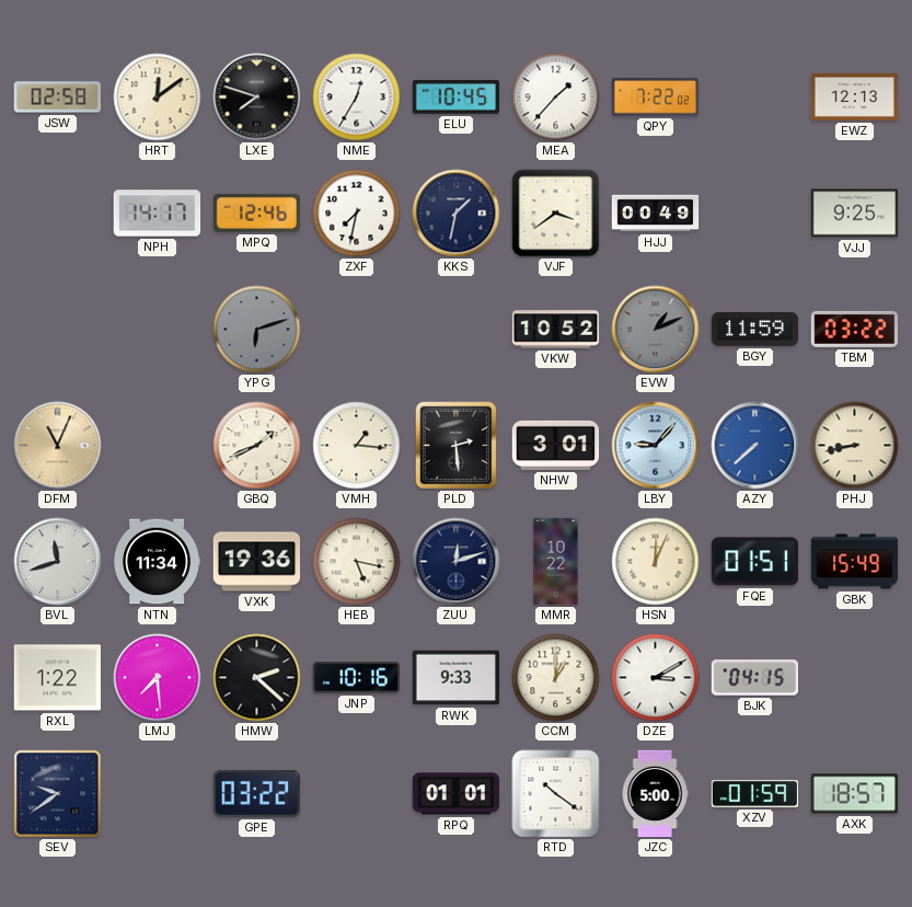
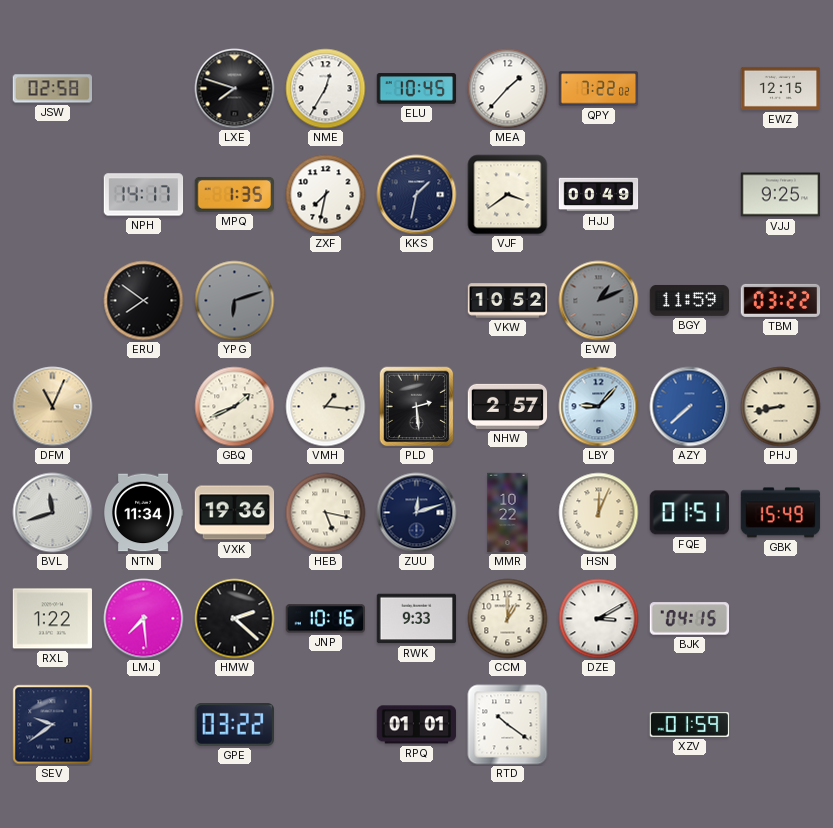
HRT: 12:09 -> none
EWZ: 12:13 -> 12:15
MPQ: 12:46 -> 1:35
ERU: none -> 7:51
NHW: 3:01 -> 2:57
JZC: 5:00 -> none
AXK: 18:57 -> none
